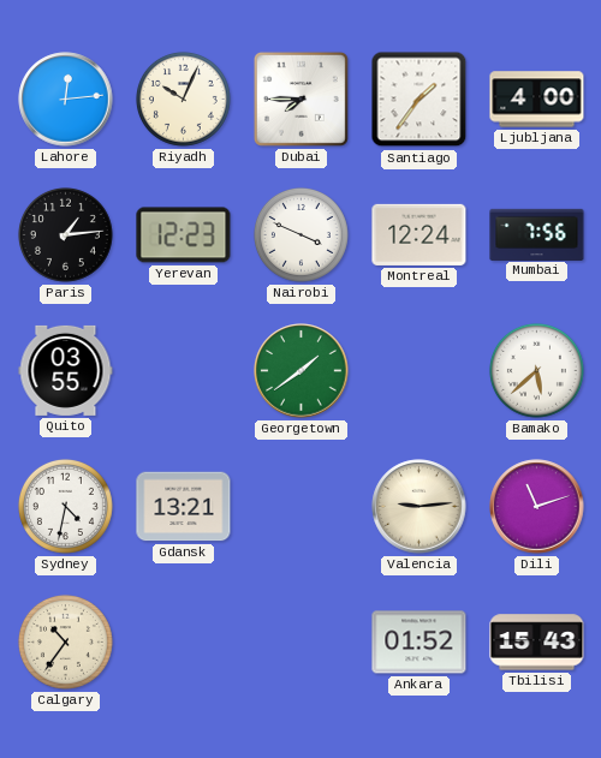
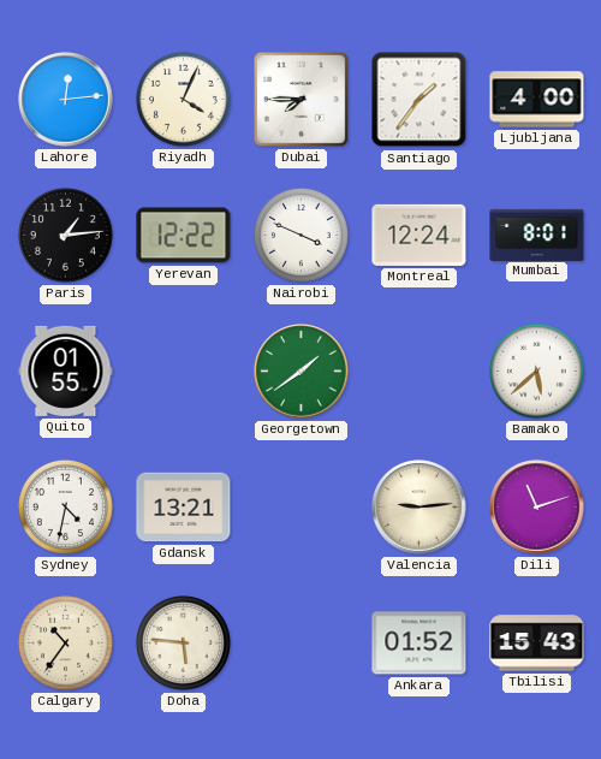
Riyadh: 10:04 -> 4:04
Yerevan: 12:23 -> 12:22
Mumbai: 7:56 -> 8:01
Quito: 03:55 -> 01:55
Doha: none -> 5:46
